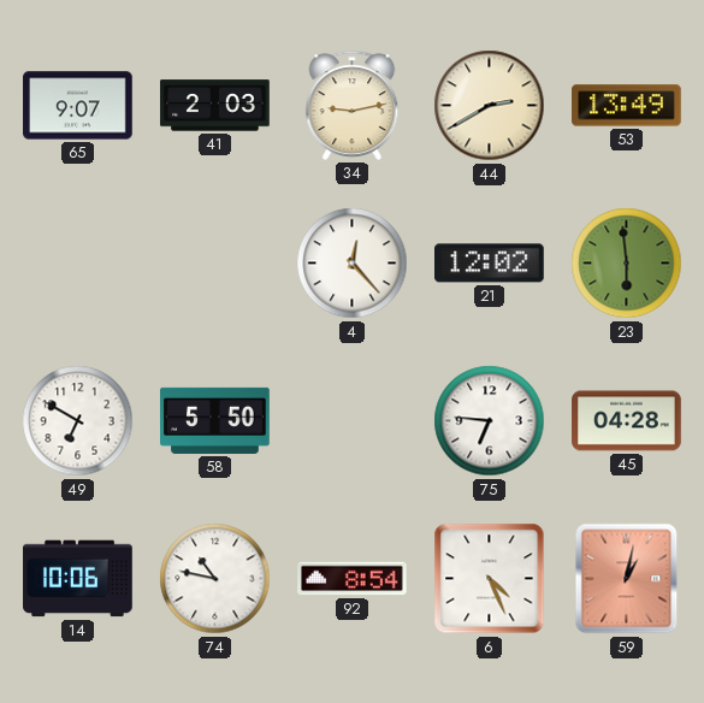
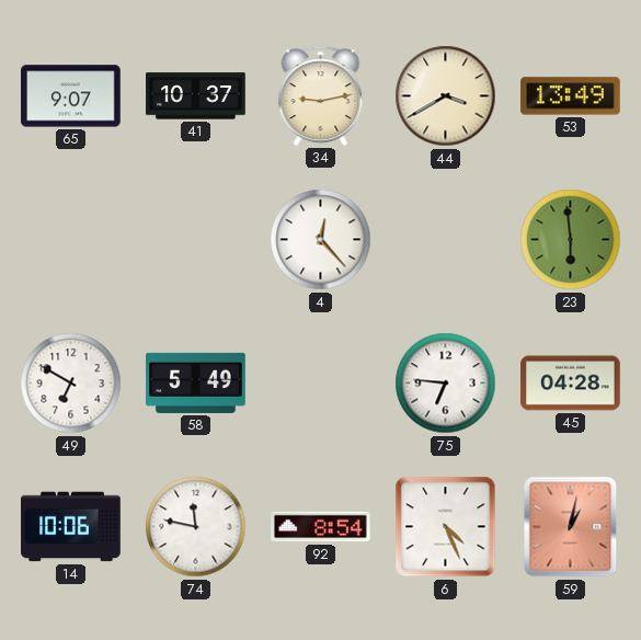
41: 2:03 -> 10:37
44: 2:40 -> 3:40
21: 12:02 -> none
58: 5:50 -> 5:49
74: 10:47 -> 11:47
